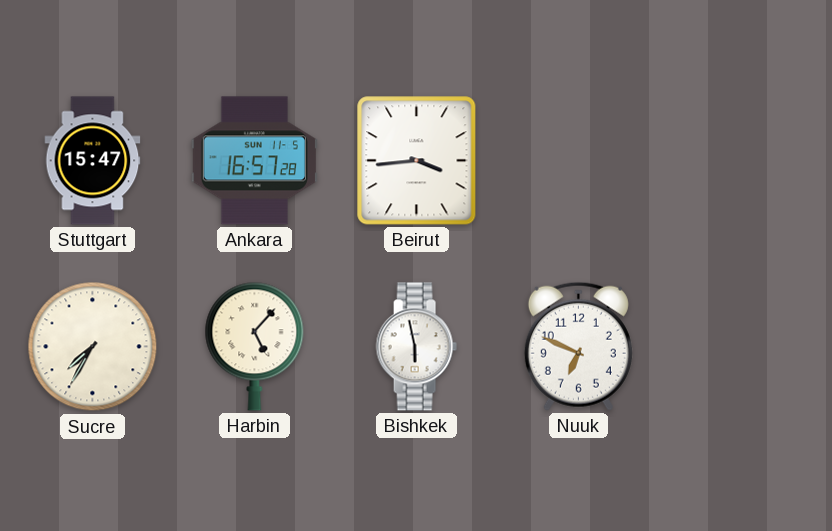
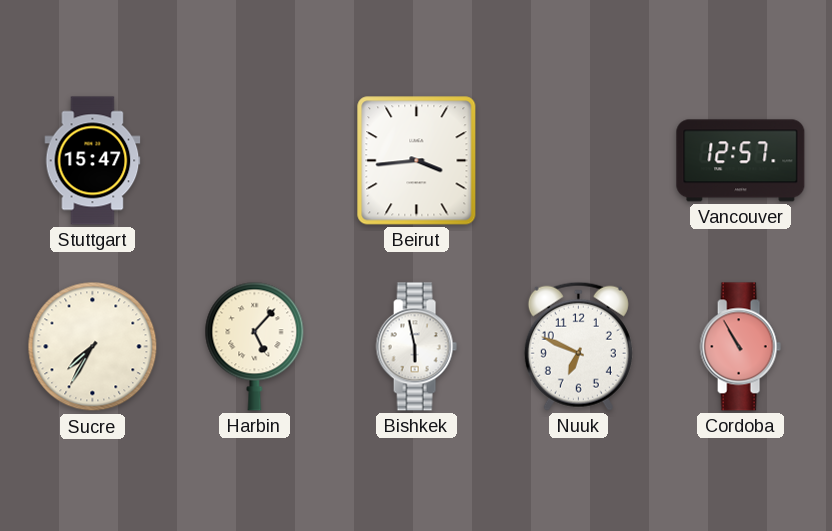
Ankara: 16:57 -> none
Vancouver: none -> 12:57
Cordoba: none -> 10:55
